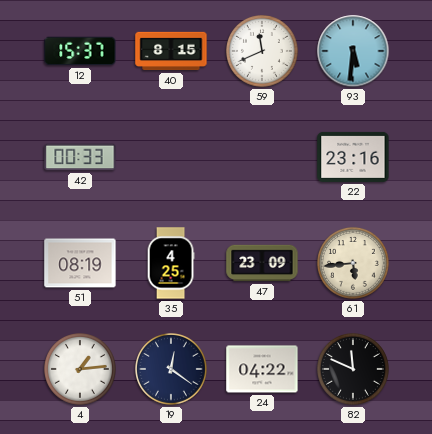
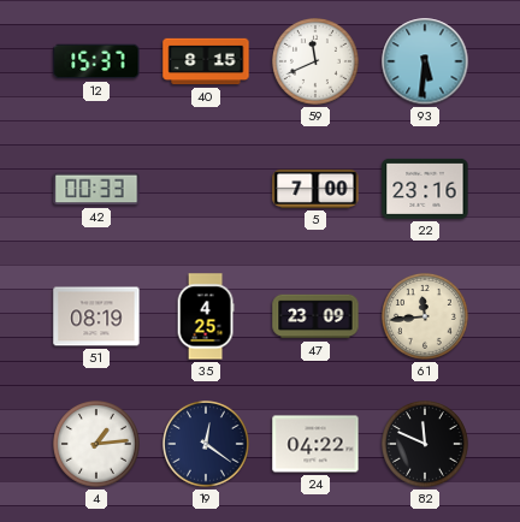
5: none -> 7:00
61: 5:44 -> 11:44
